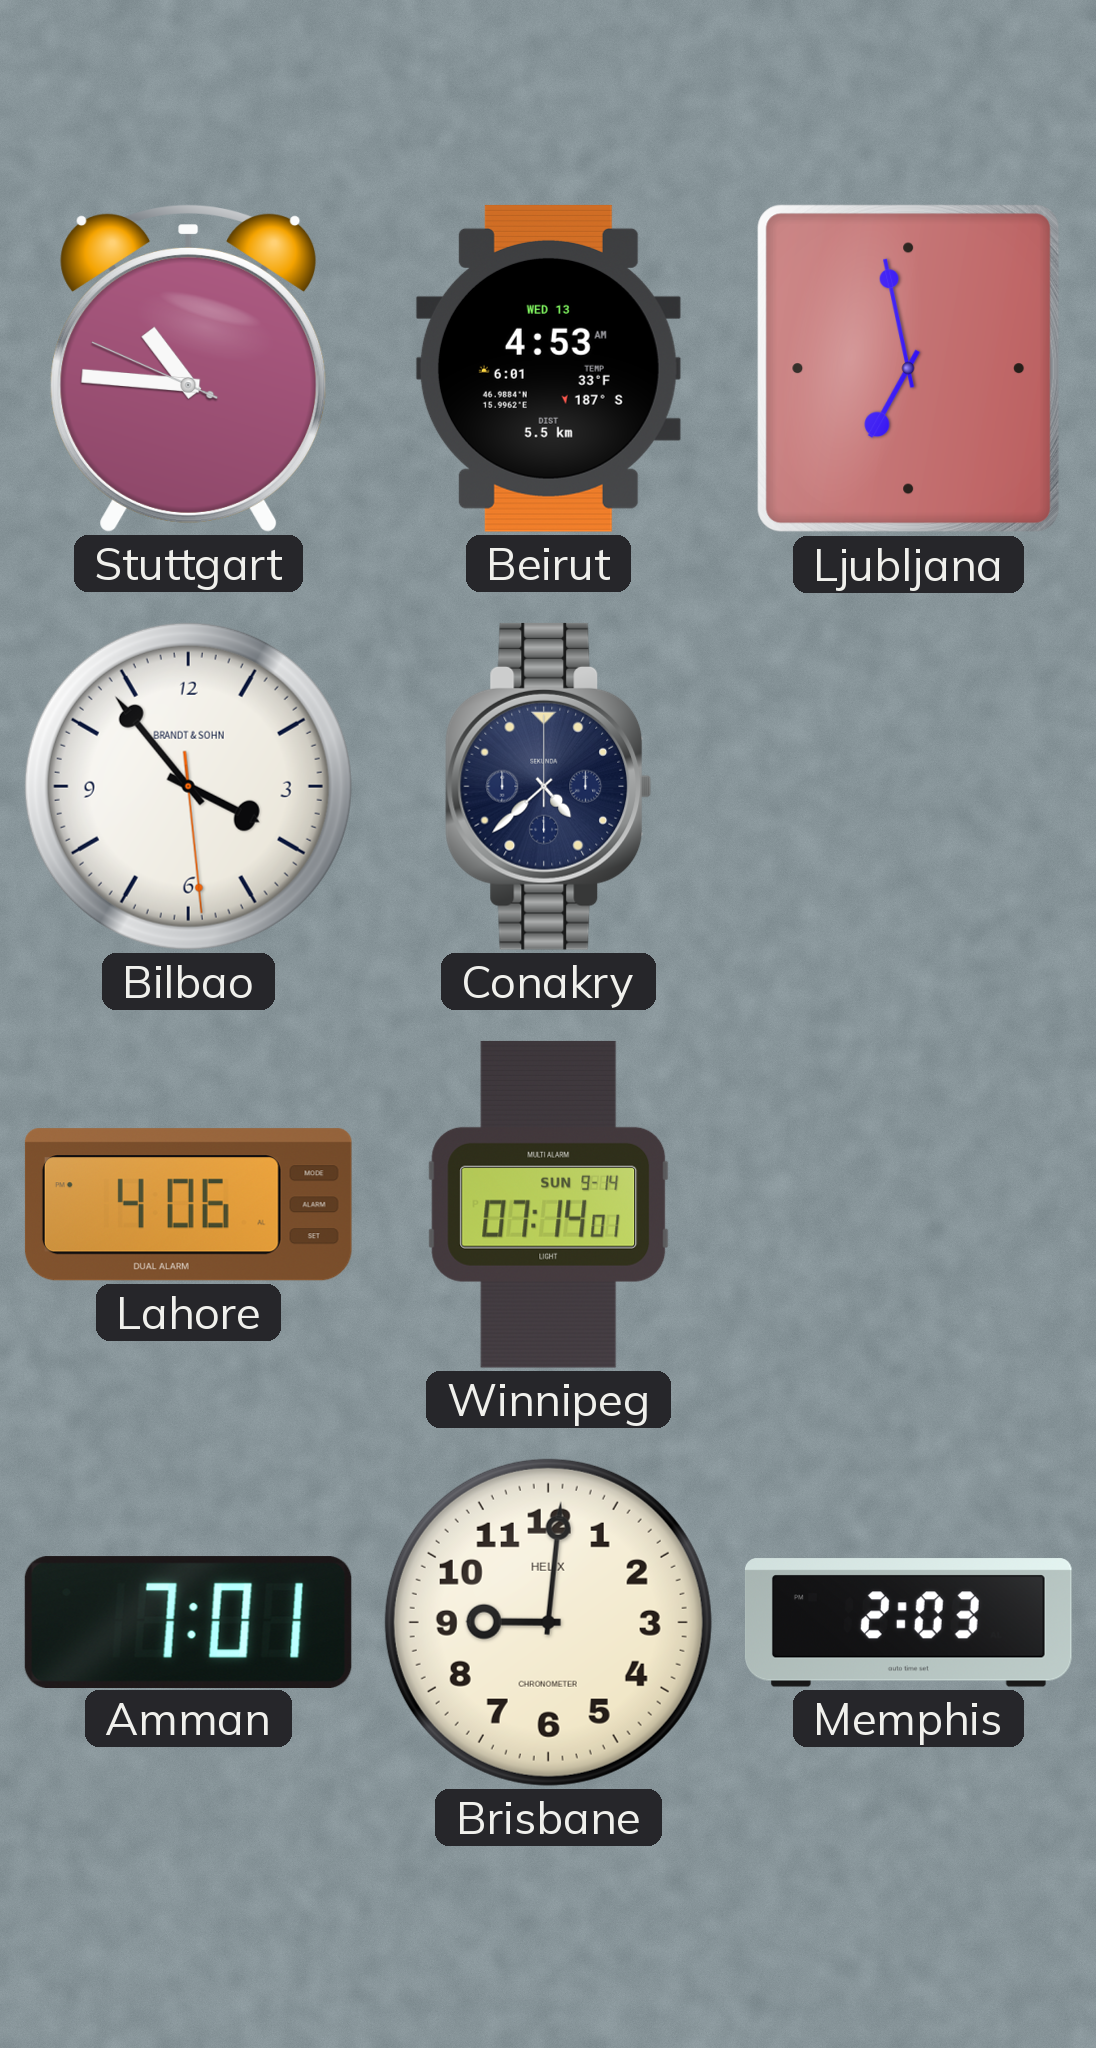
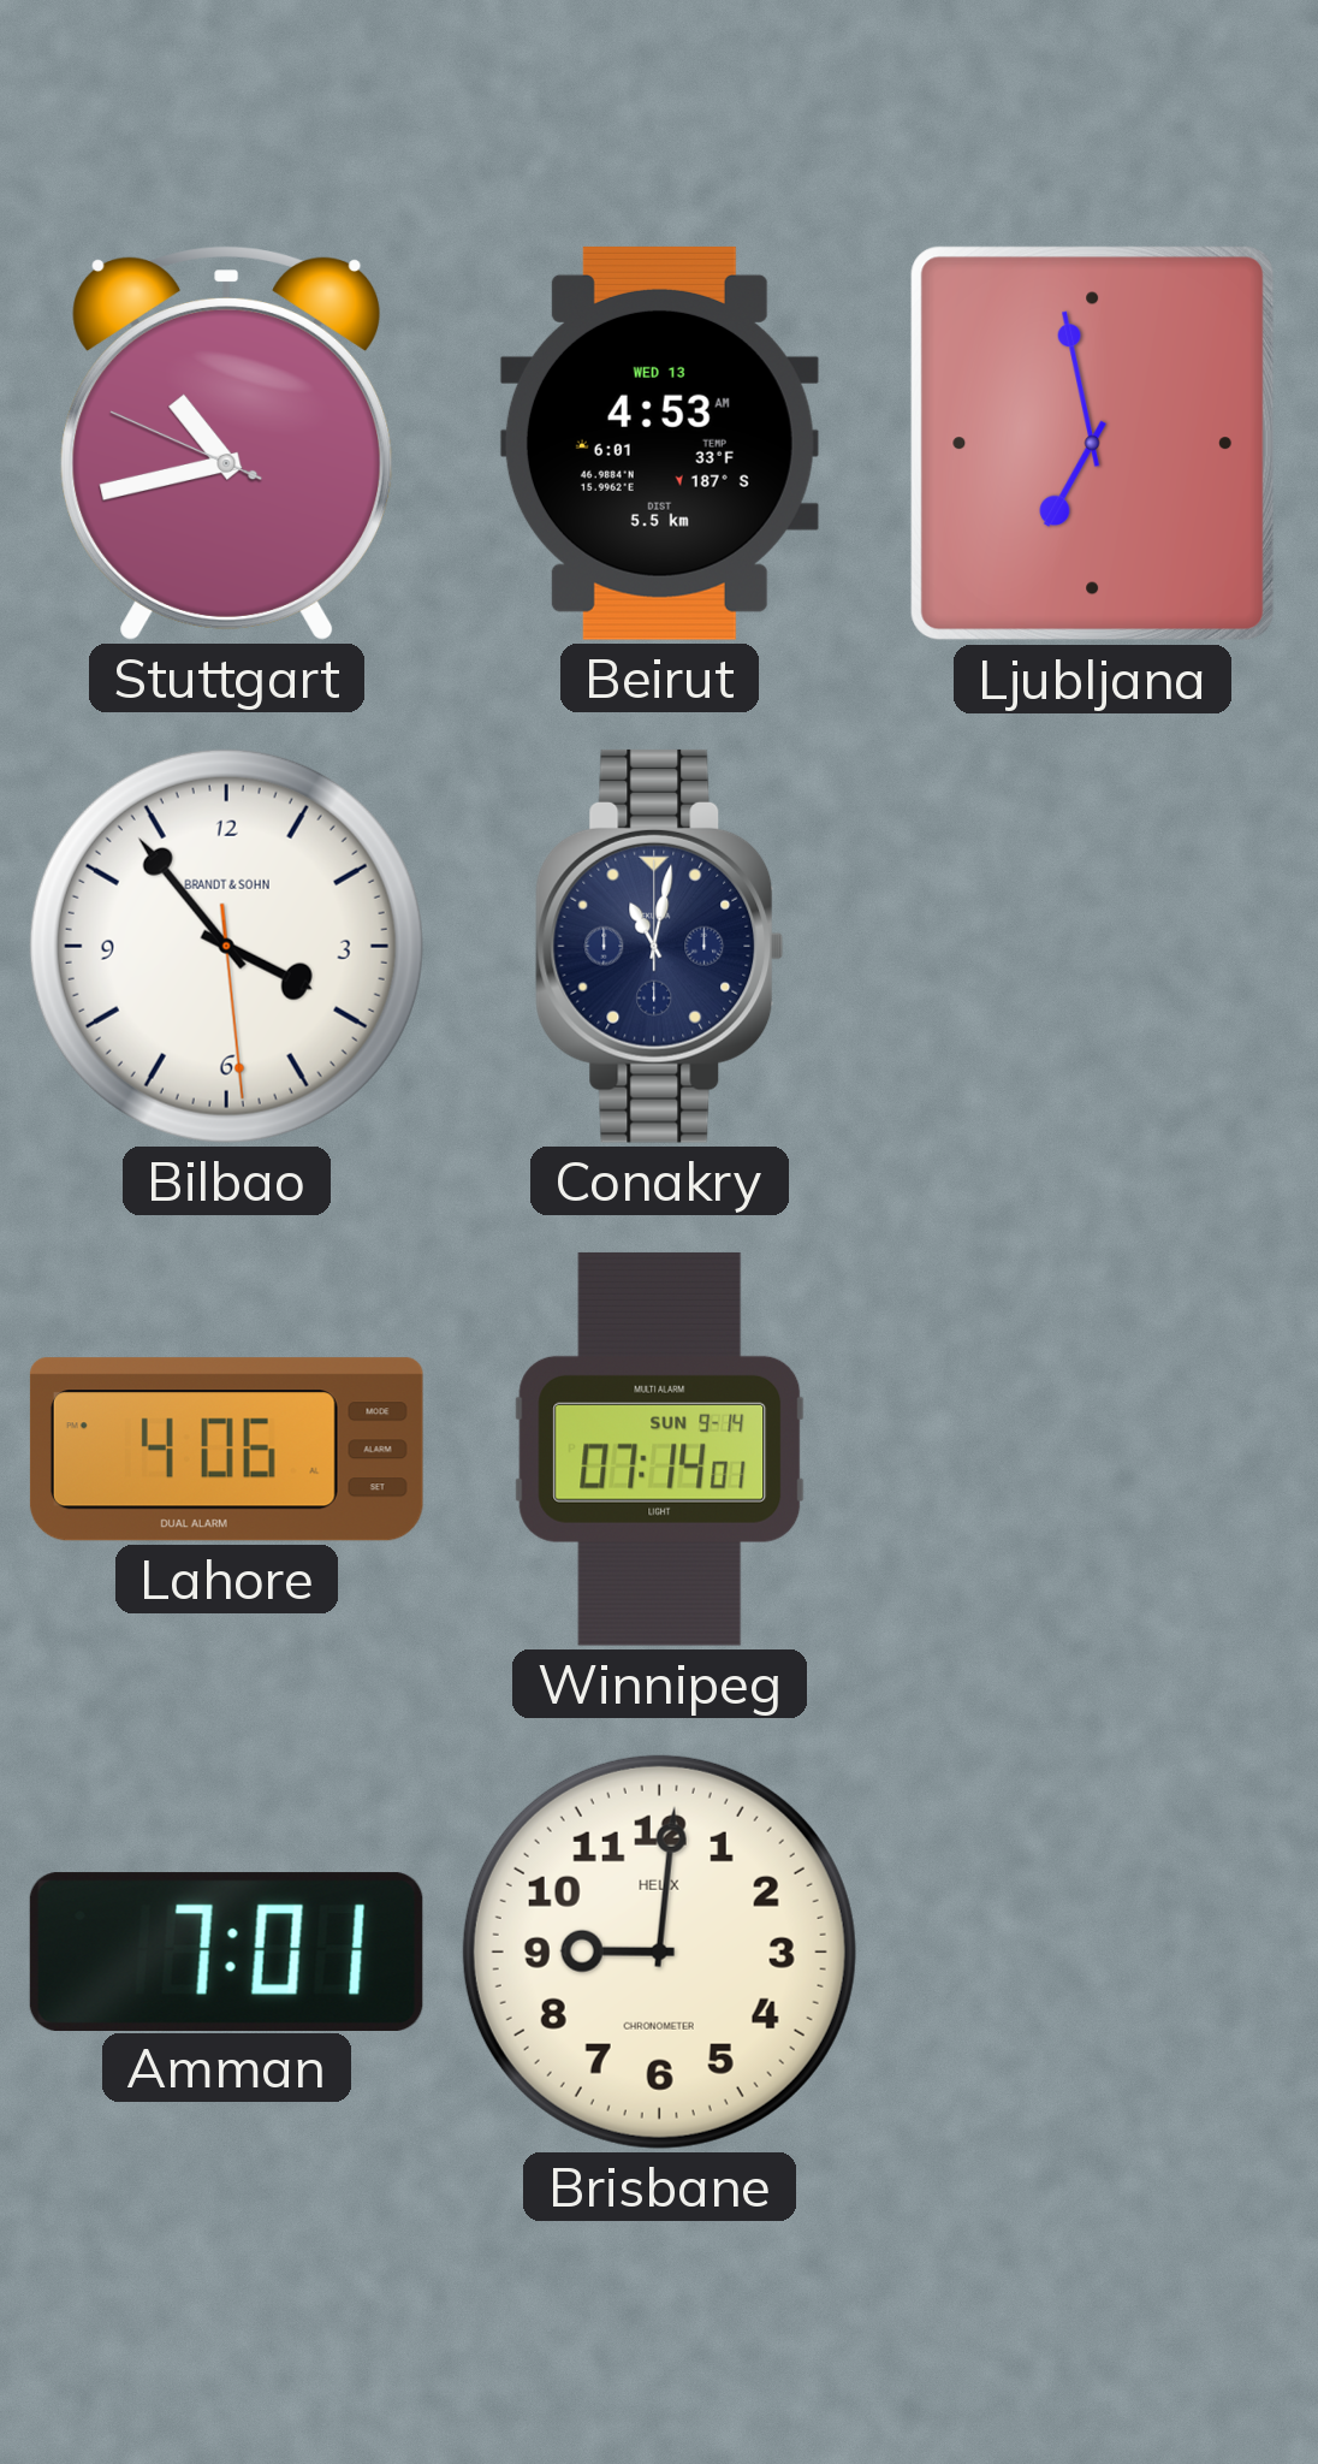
Stuttgart: 10:45 -> 10:42
Conakry: 4:38 -> 11:02
Memphis: 2:03 -> none
